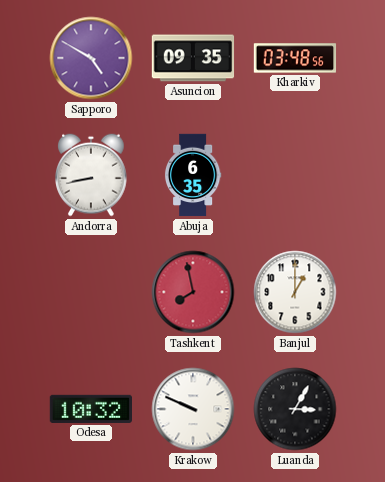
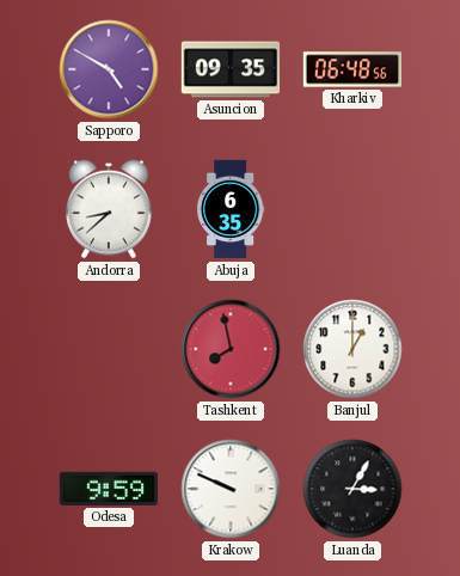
Kharkiv: 03:48 -> 06:48
Andorra: 8:43 -> 8:38
Odesa: 10:32 -> 9:59
